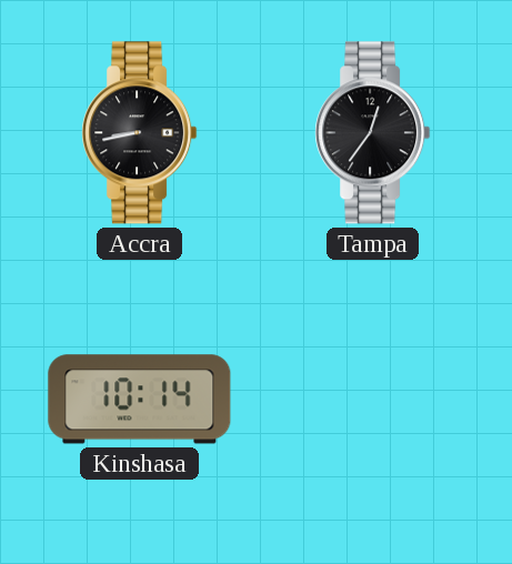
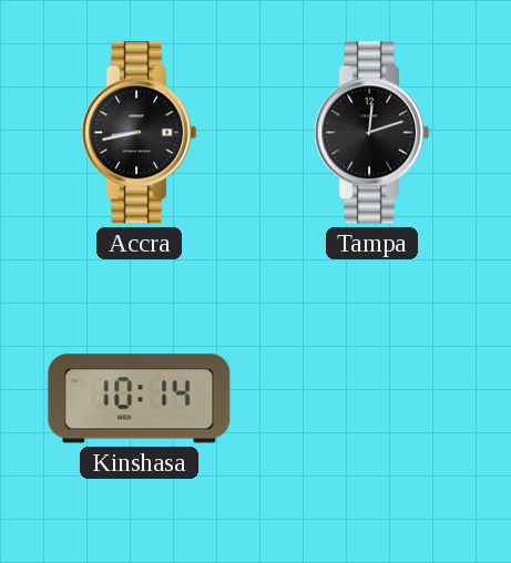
Tampa: 12:36 -> 12:12
